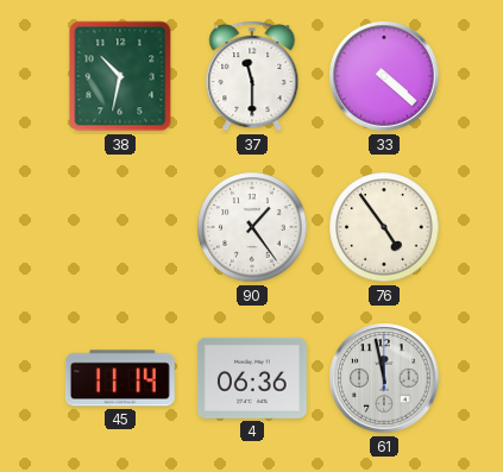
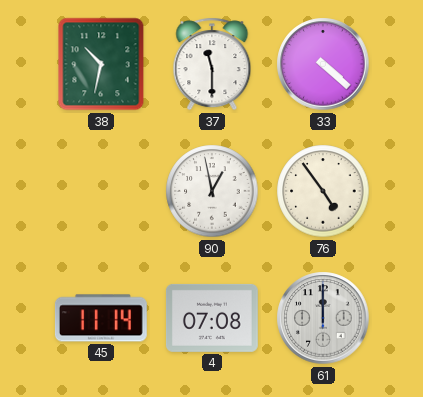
90: 1:24 -> 12:58
4: 06:36 -> 07:08
61: 11:58 -> 12:00
